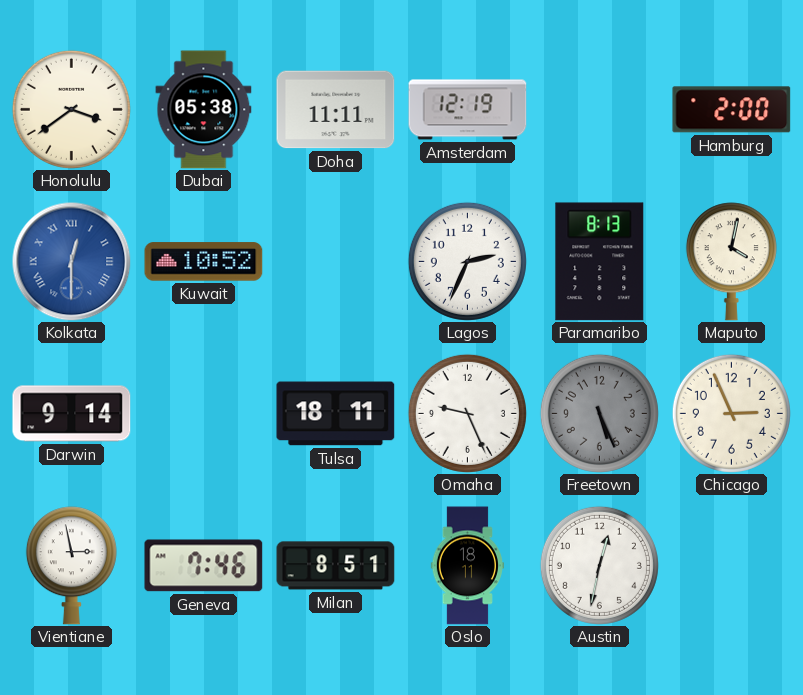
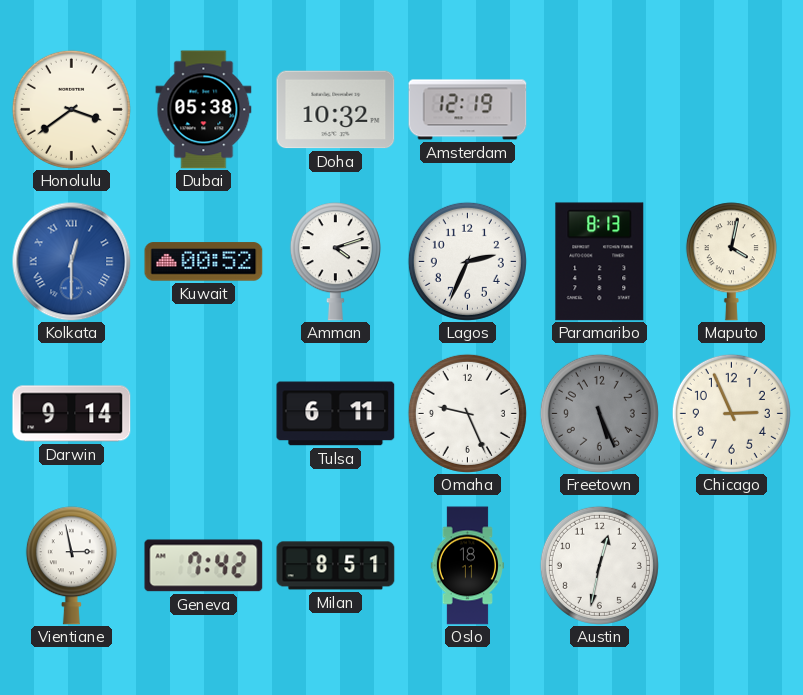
Doha: 11:11 -> 10:32
Hamburg: 2:00 -> none
Kuwait: 10:52 -> 00:52
Amman: none -> 4:12
Tulsa: 18:11 -> 6:11
Geneva: 7:46 -> 7:42
